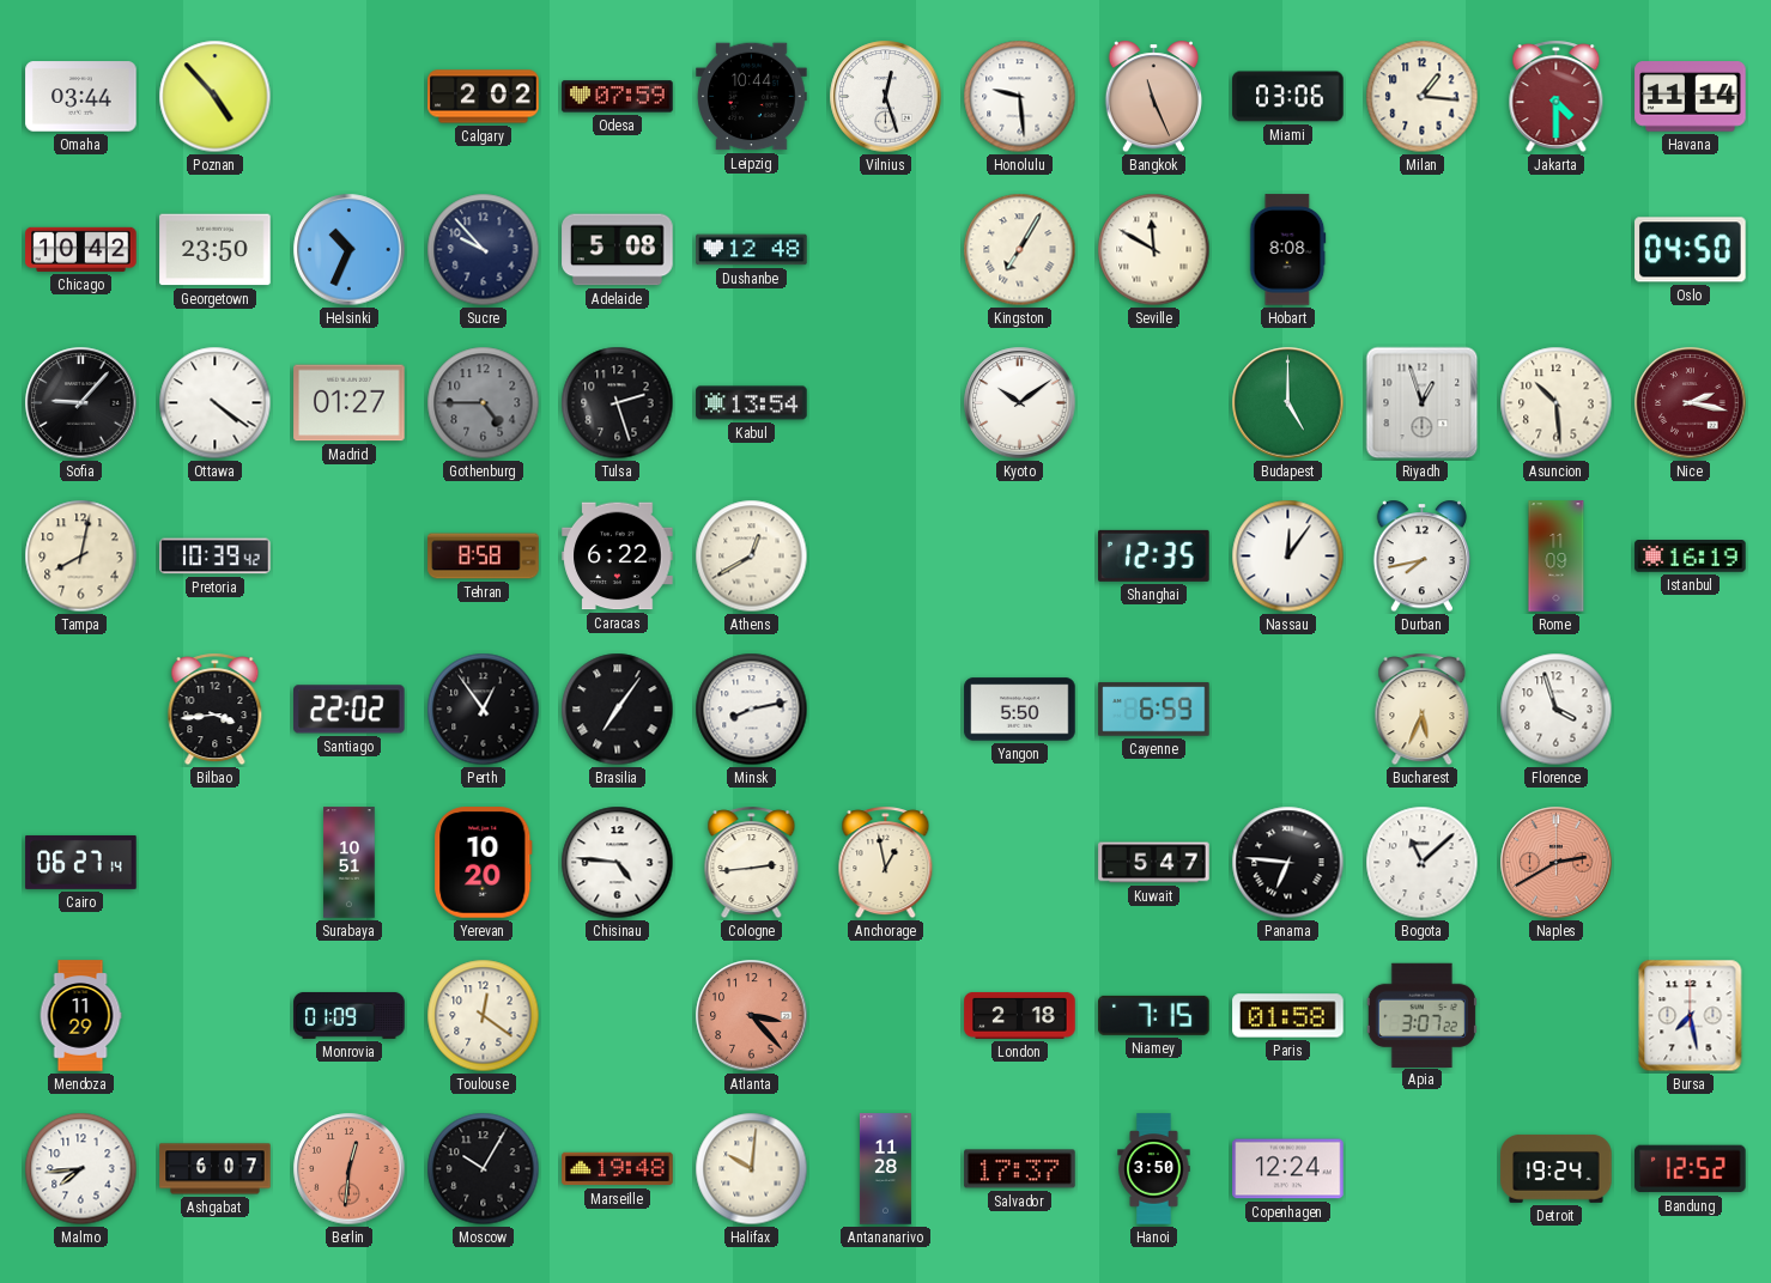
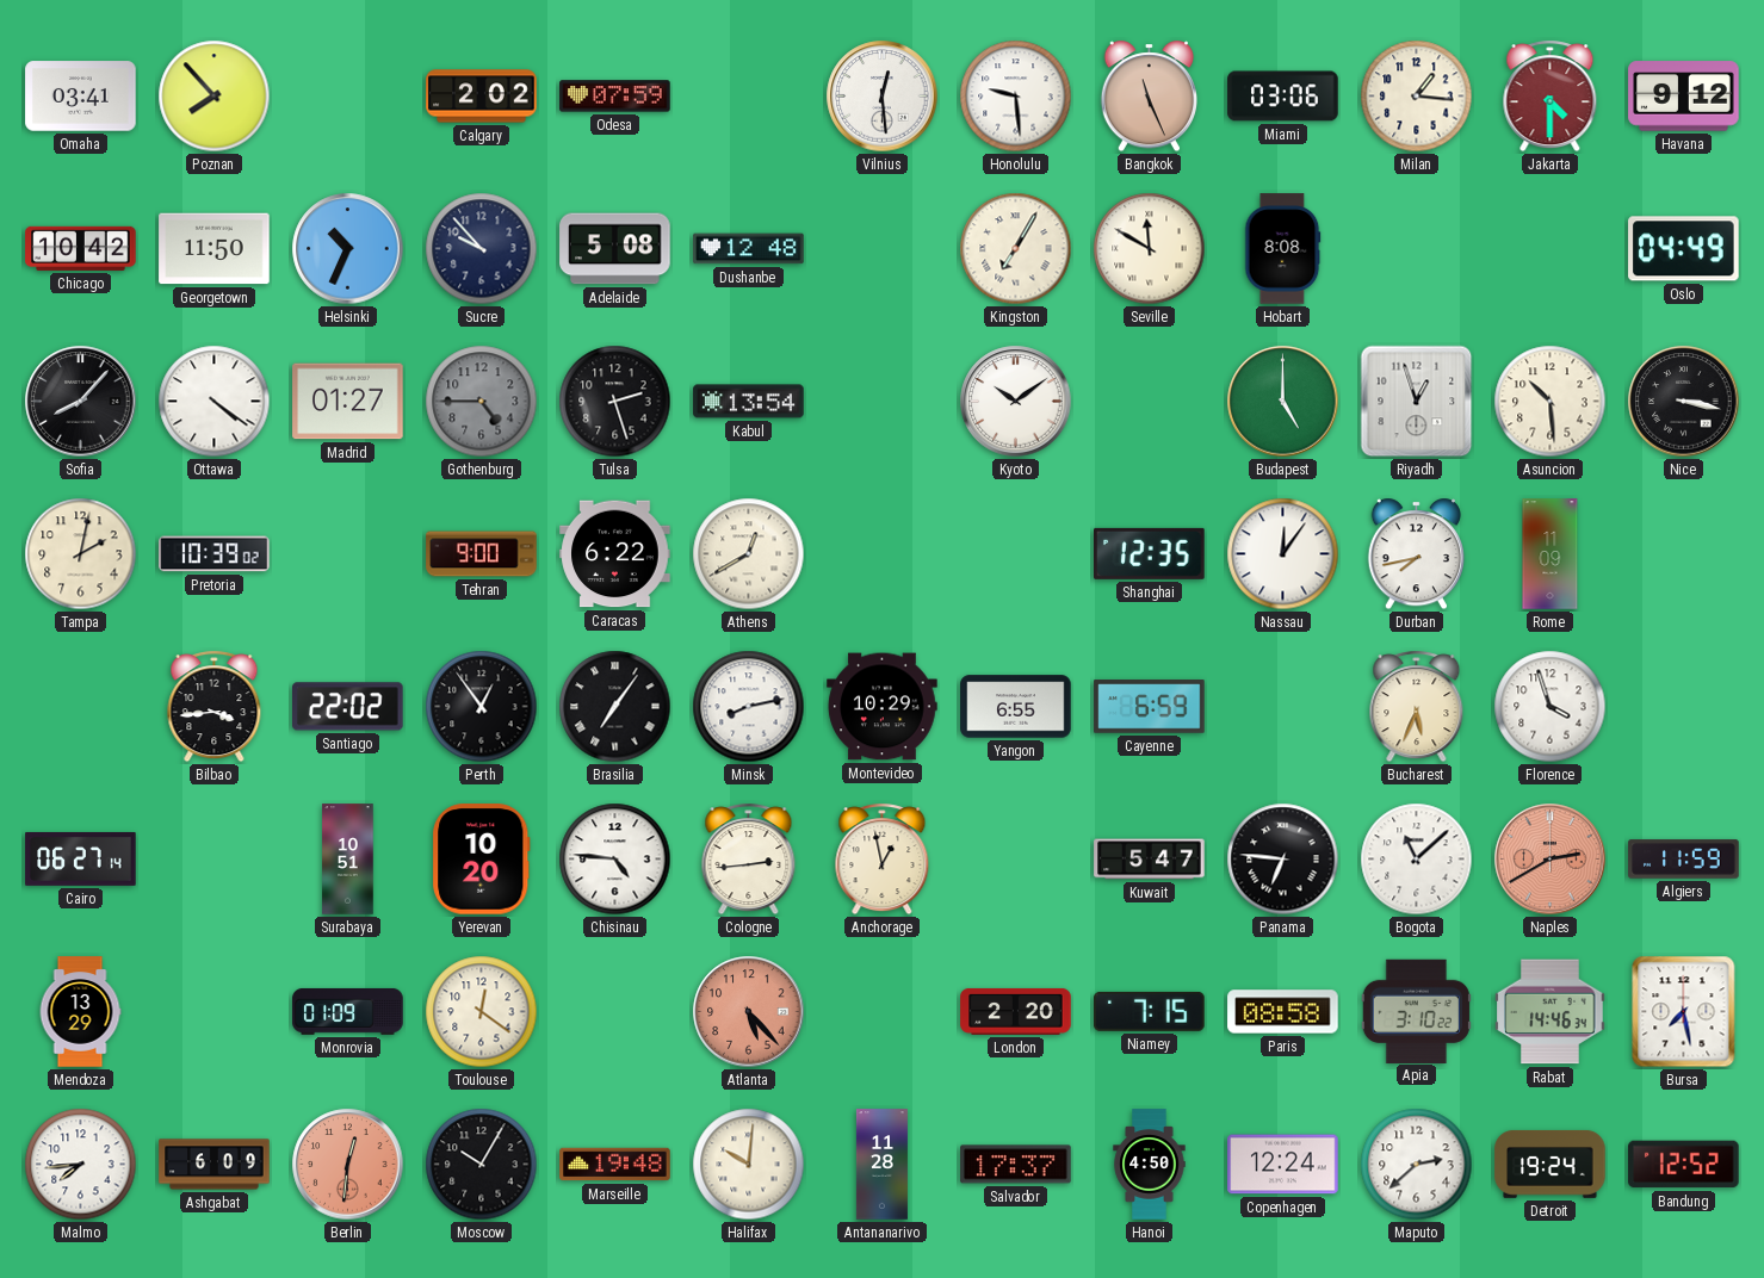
Omaha: 03:44 -> 03:41
Poznan: 4:53 -> 7:53
Leipzig: 10:44 -> none
Vilnius: 12:27 -> 12:29
Havana: 11:14 -> 9:12
Georgetown: 23:50 -> 11:50
Oslo: 04:50 -> 04:49
Sofia: 9:07 -> 8:07
Nice: 2:17 -> 3:17
Nice dial: burgundy -> black
Tampa: 8:02 -> 2:02
Pretoria: 10:39:42 -> 10:39:02
Tehran: 8:58 -> 9:00
Istanbul: 16:19 -> none
Montevideo: none -> 10:29
Yangon: 5:50 -> 6:55
Algiers: none -> 11:59
Mendoza: 11:29 -> 13:29
Atlanta: 3:23 -> 5:23
London: 2:18 -> 2:20
Paris: 01:58 -> 08:58
Apia: 3:07 -> 3:10
Rabat: none -> 14:46
Ashgabat: 6:07 -> 6:09
Hanoi: 3:50 -> 4:50
Maputo: none -> 2:38
